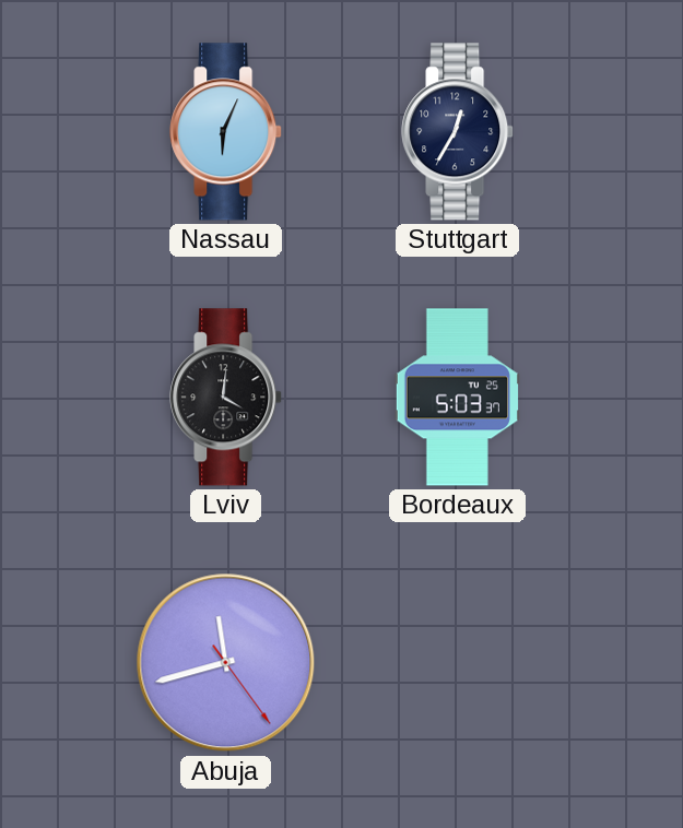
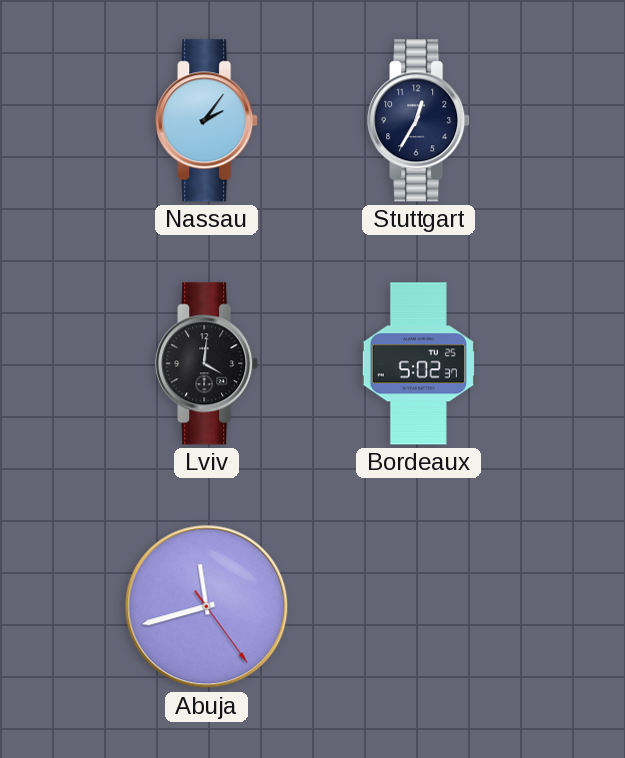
Nassau: 6:04 -> 2:06
Bordeaux: 5:03 -> 5:02
